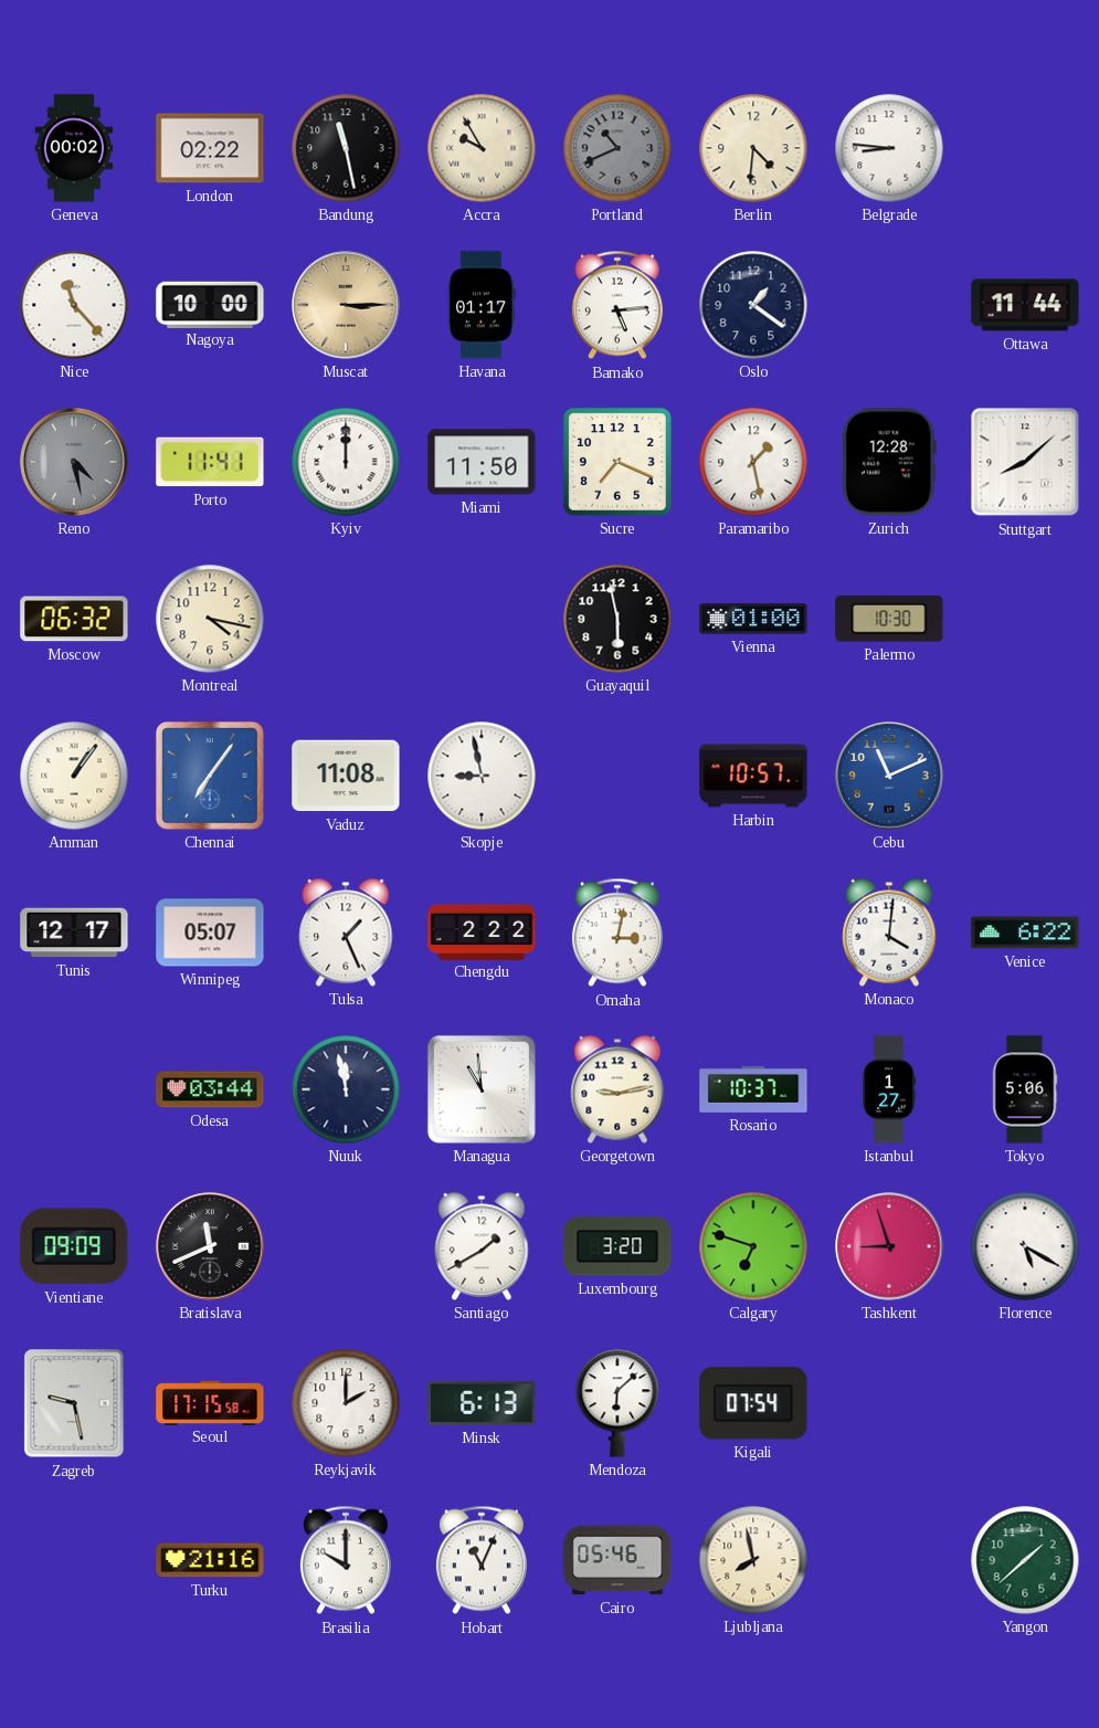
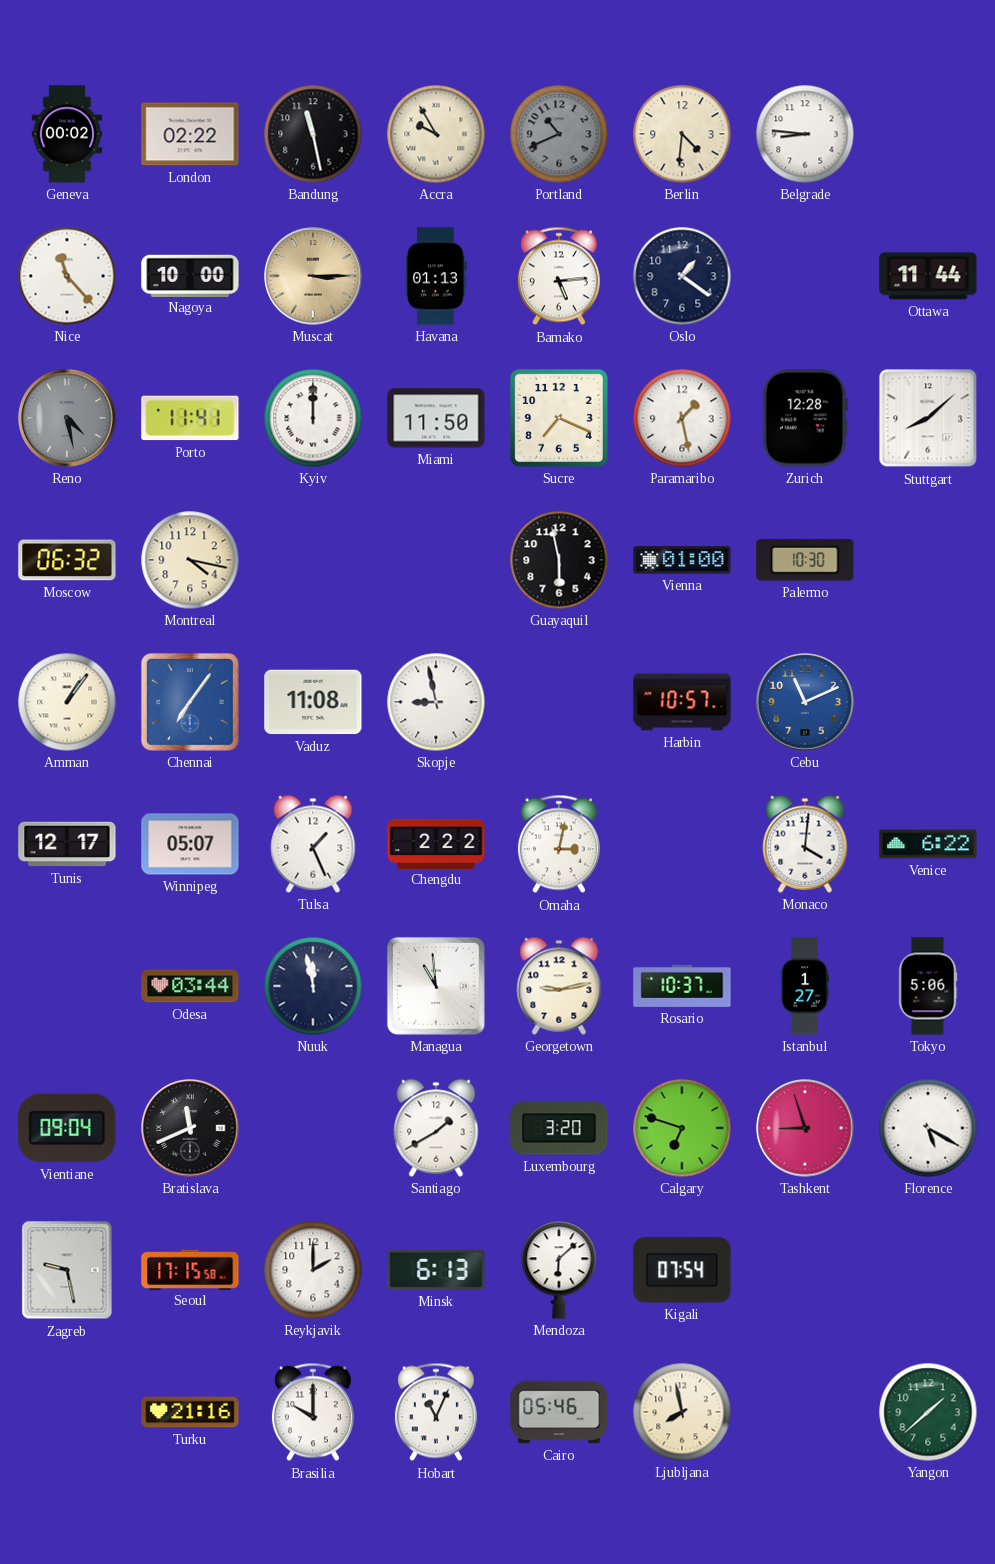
Havana: 01:17 -> 01:13
Vientiane: 09:09 -> 09:04
